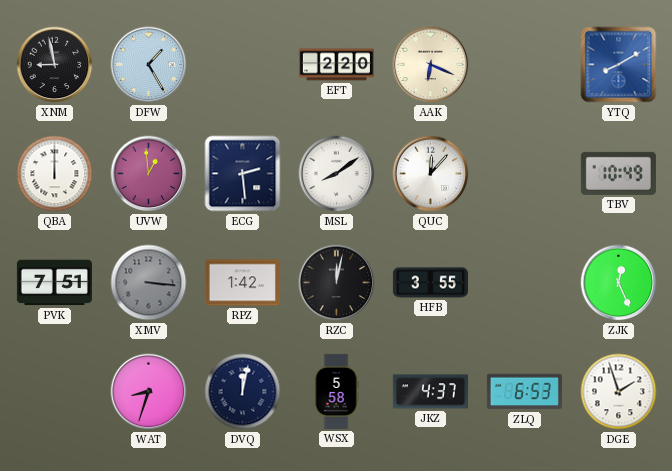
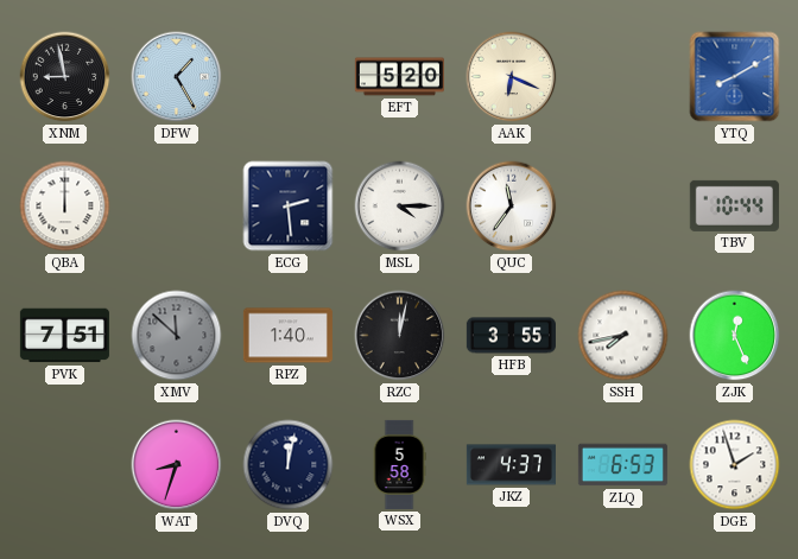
EFT: 2:20 -> 5:20
UVW: 12:59 -> none
MSL: 8:09 -> 4:15
QUC: 12:07 -> 11:36
TBV: 10:49 -> 10:44
XMV: 3:16 -> 11:52
RPZ: 1:42 -> 1:40
SSH: none -> 7:43
